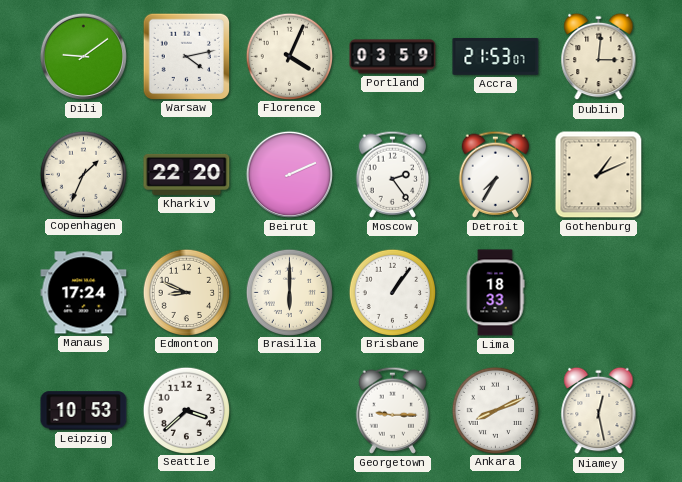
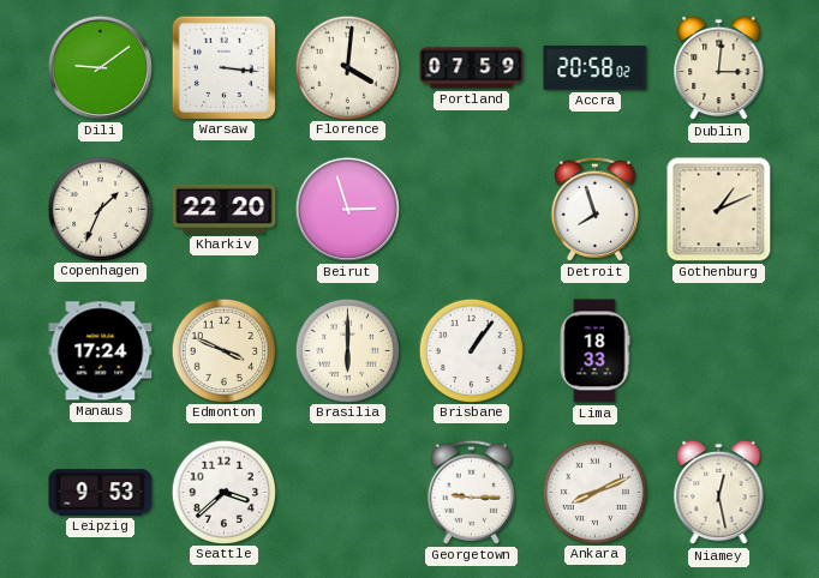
Warsaw: 4:13 -> 3:16
Florence: 4:04 -> 4:01
Portland: 03:59 -> 07:59
Accra: 21:53 -> 20:58
Beirut: 2:11 -> 2:57
Moscow: 2:24 -> none
Detroit: 7:35 -> 7:57
Edmonton: 8:49 -> 3:49
Leipzig: 10:53 -> 9:53
